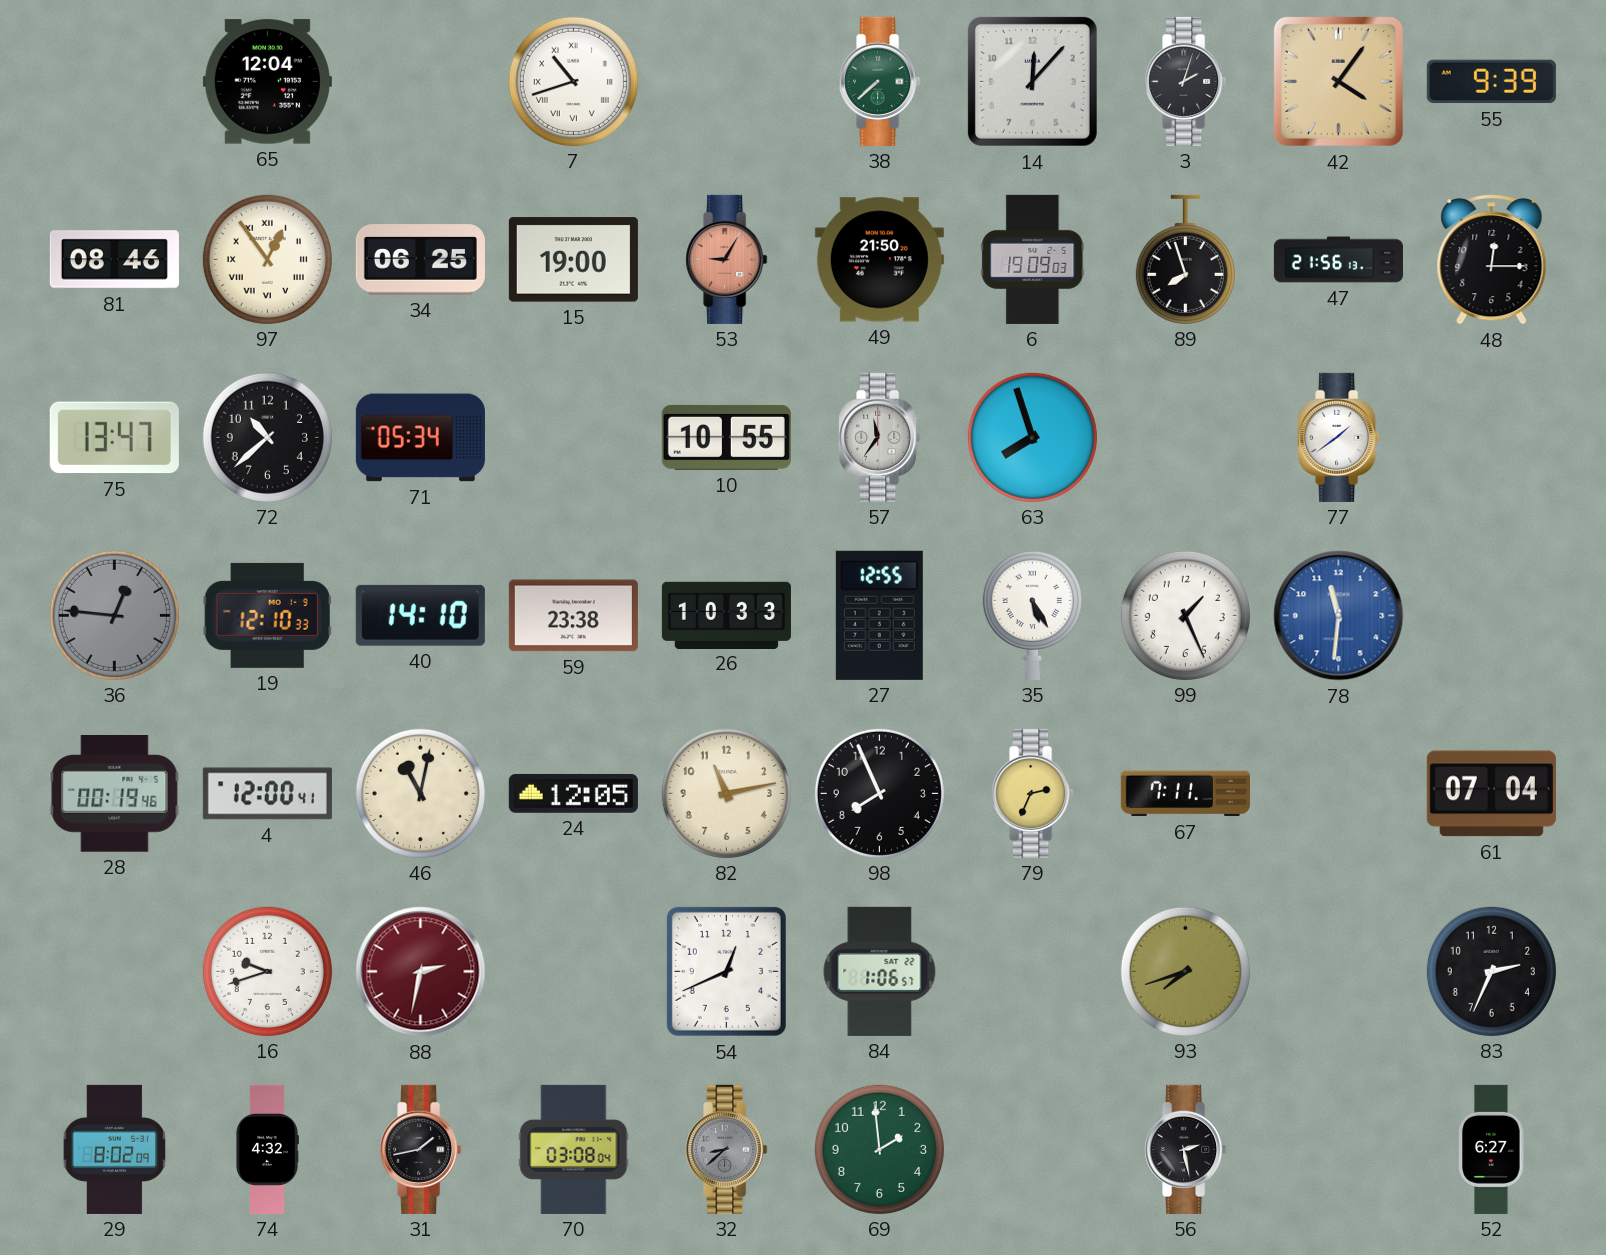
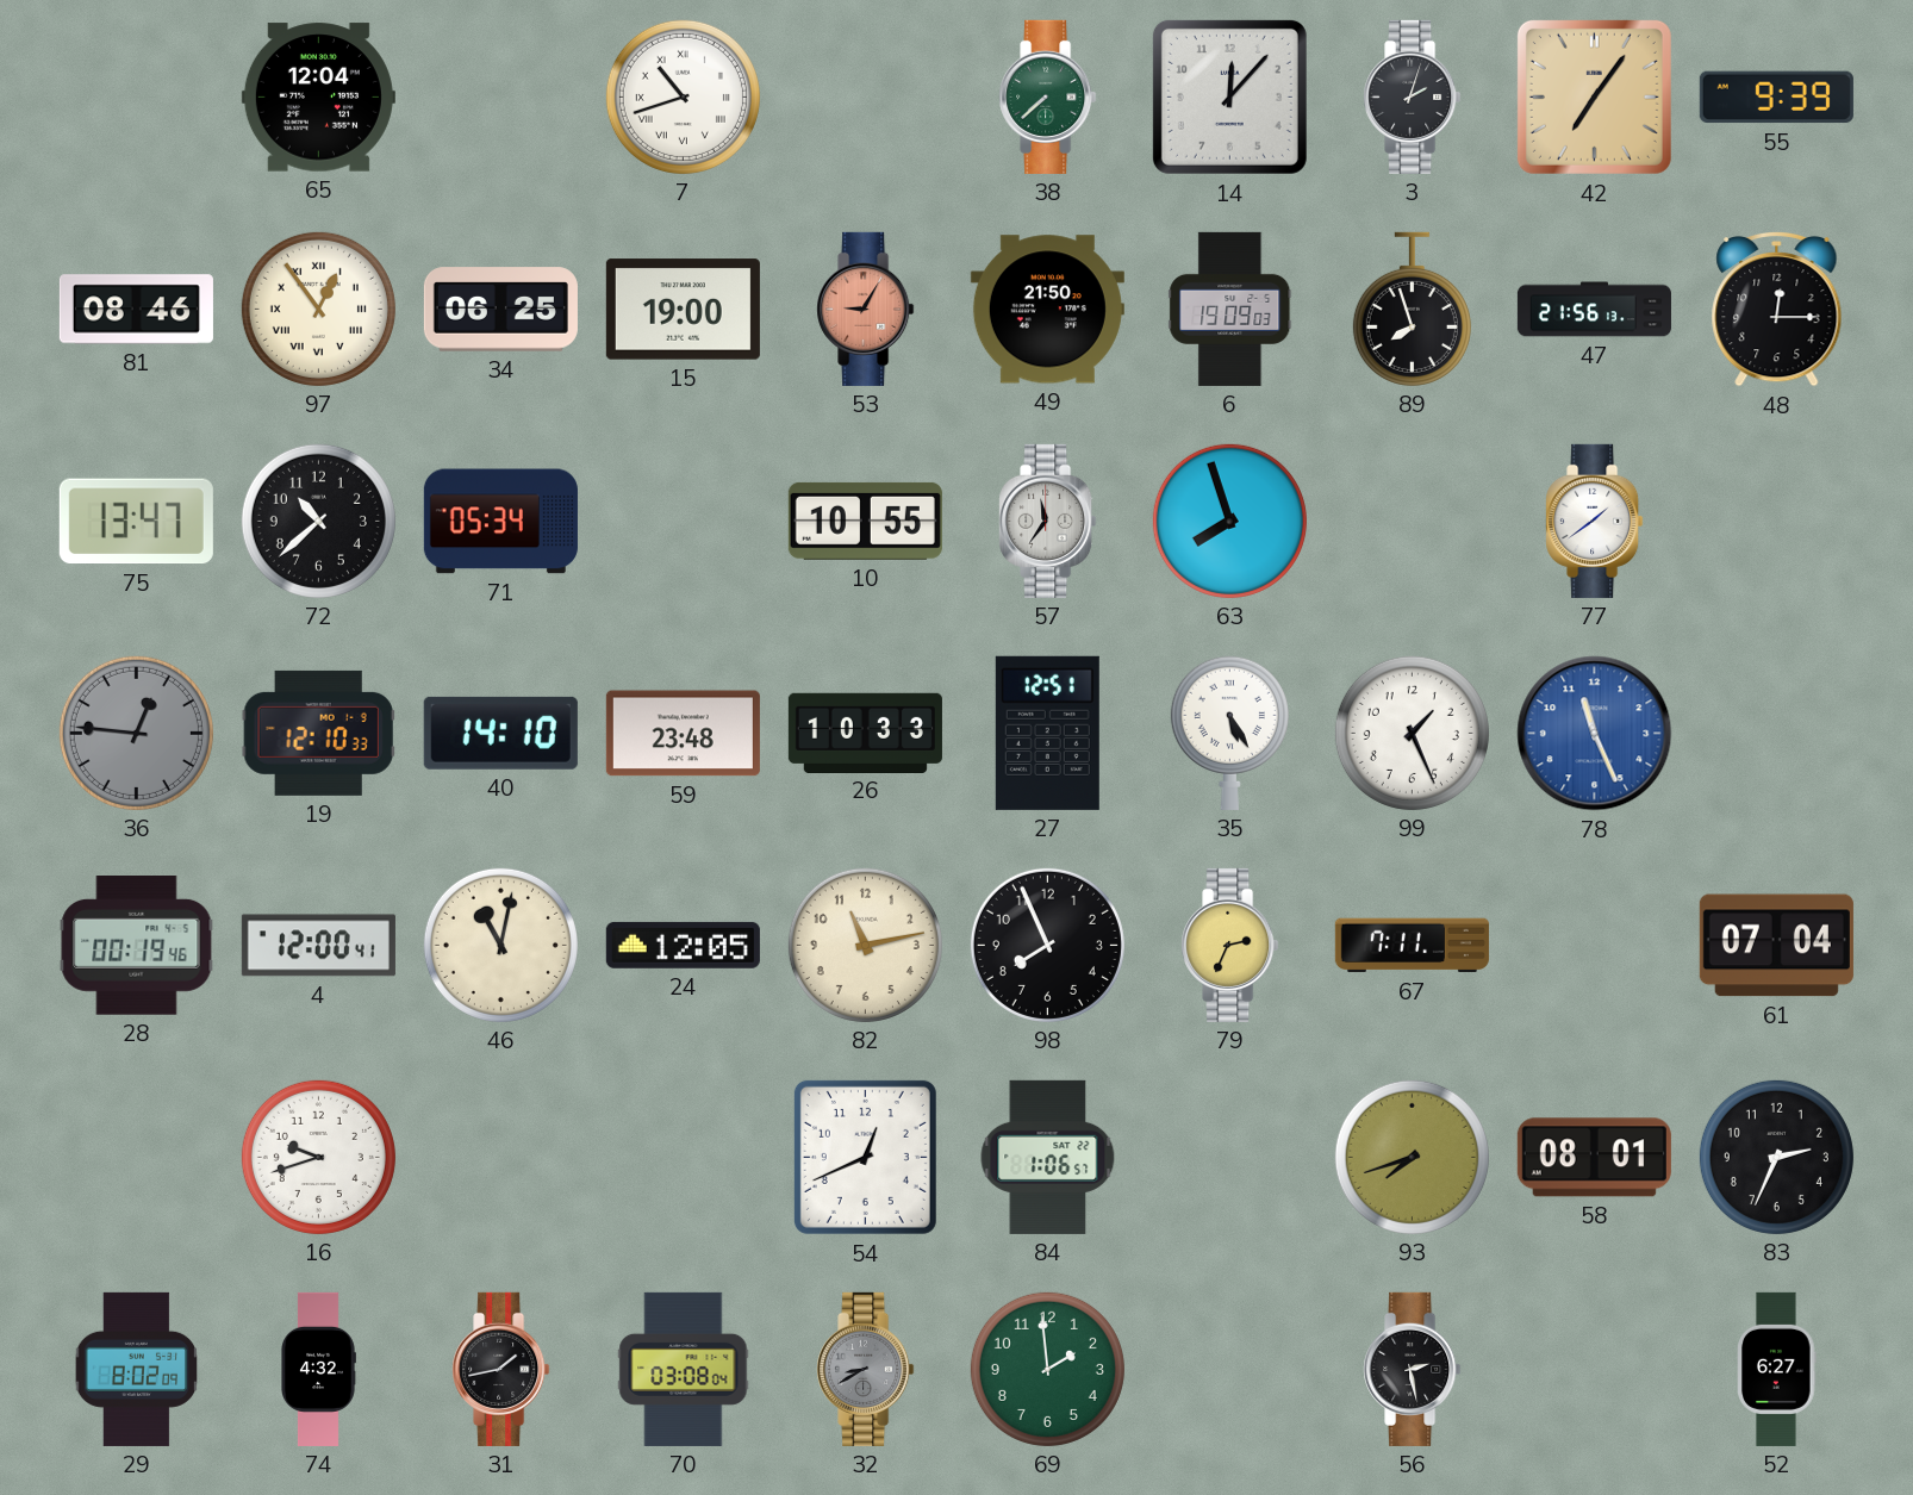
42: 4:06 -> 7:06
59: 23:38 -> 23:48
27: 12:55 -> 12:51
78: 11:31 -> 11:26
88: 2:32 -> none
58: none -> 08:01
32: 8:38 -> 8:40
